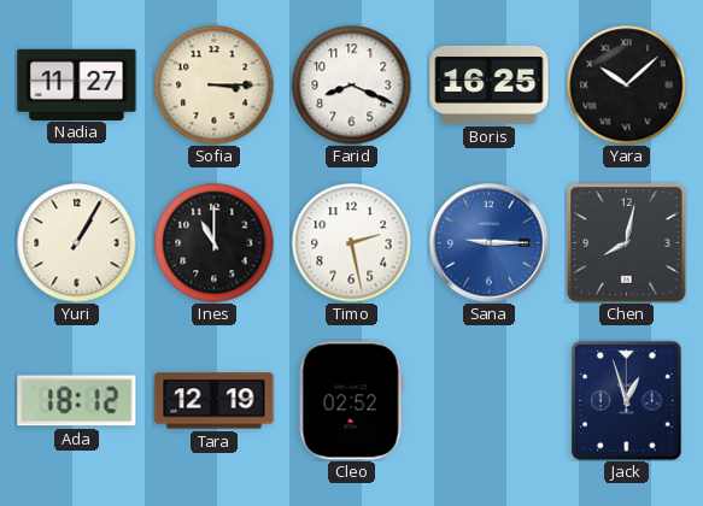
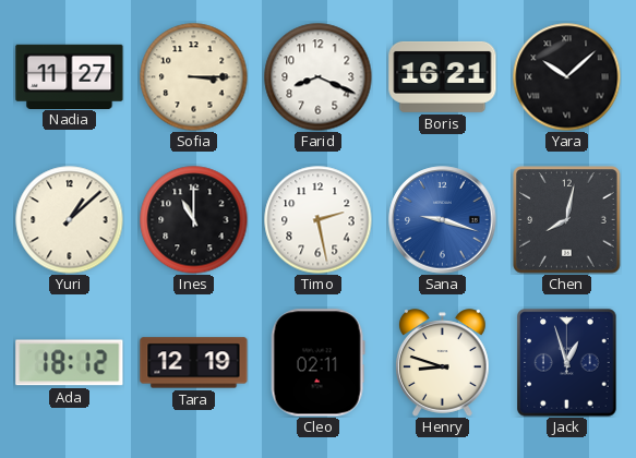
Boris: 16:25 -> 16:21
Yuri: 1:05 -> 1:08
Sana: 9:15 -> 9:18
Cleo: 02:52 -> 02:11
Henry: none -> 8:48
